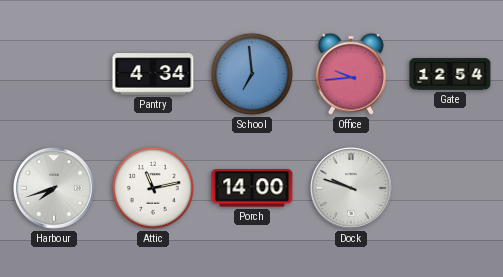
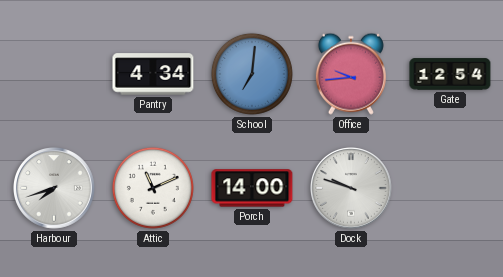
School: 6:59 -> 7:01
Attic: 11:13 -> 11:11
